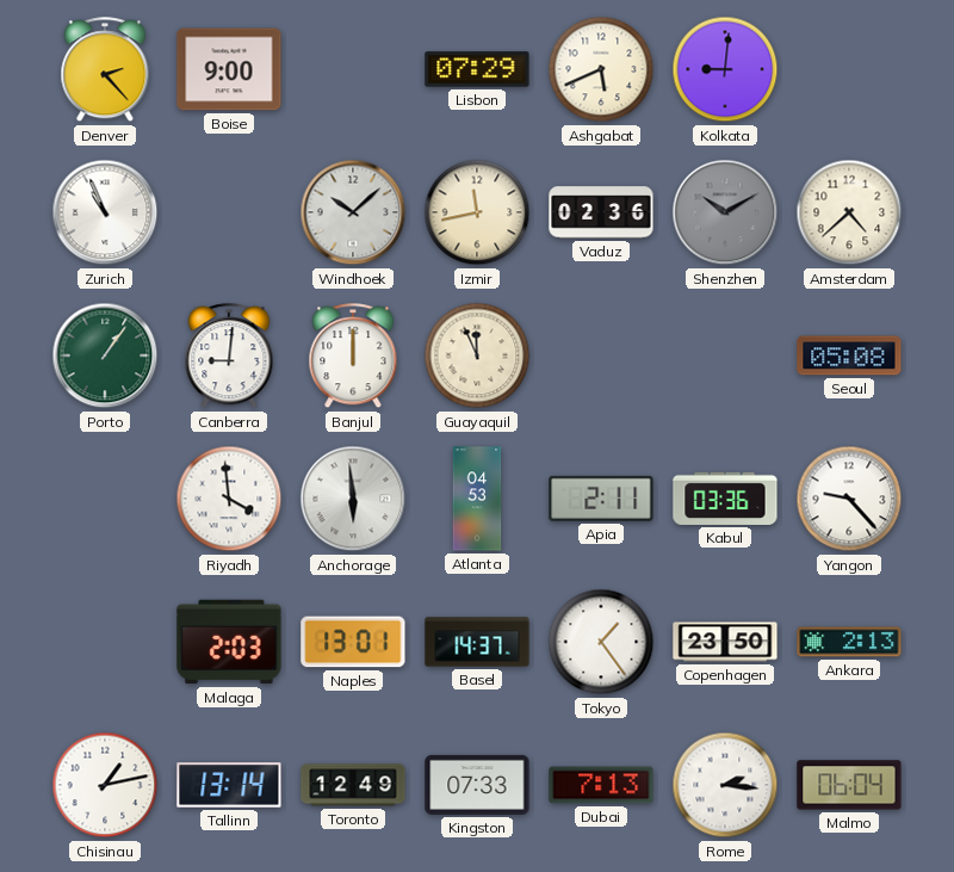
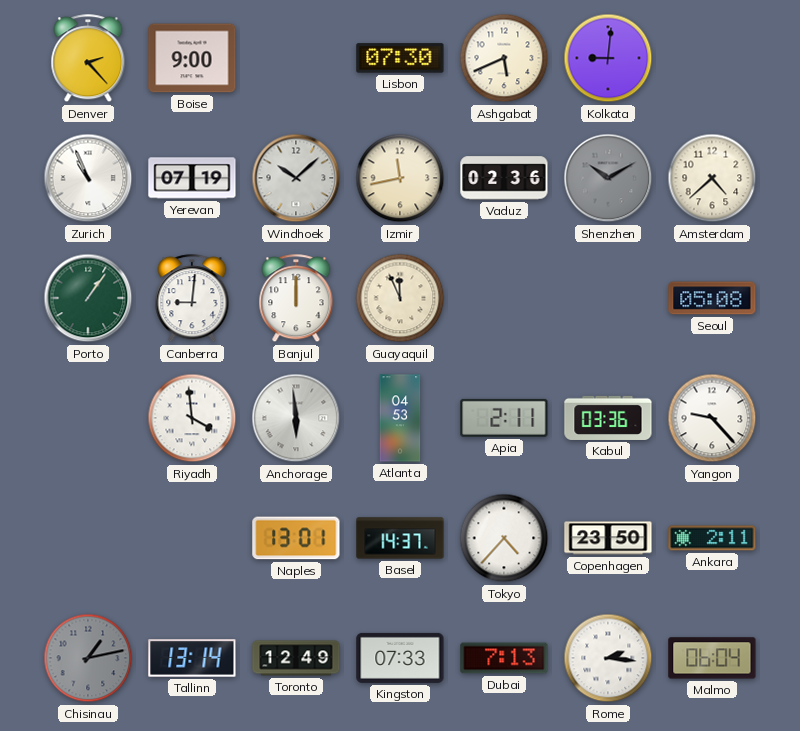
Lisbon: 07:29 -> 07:30
Yerevan: none -> 07:19
Malaga: 2:03 -> none
Tokyo: 1:24 -> 4:37
Ankara: 2:13 -> 2:11
Chisinau dial: white -> grey
